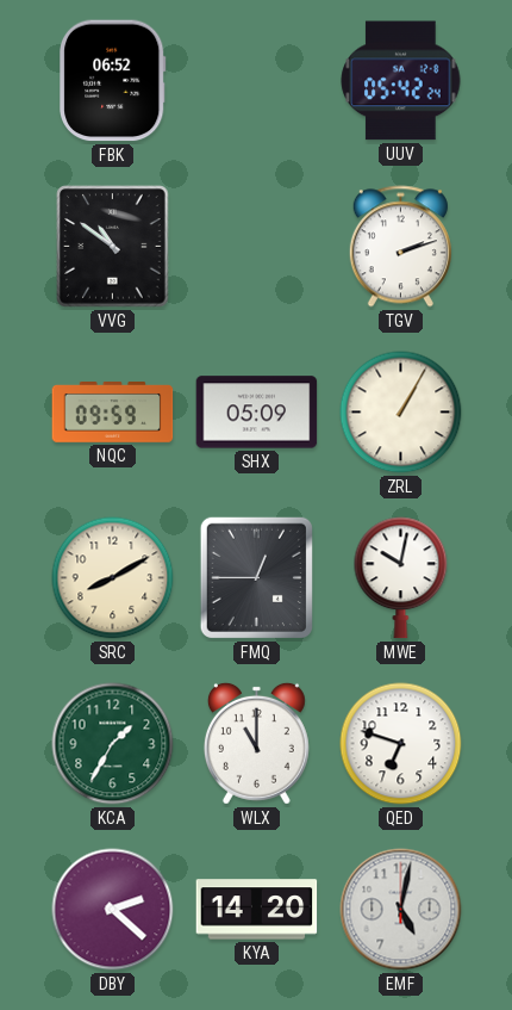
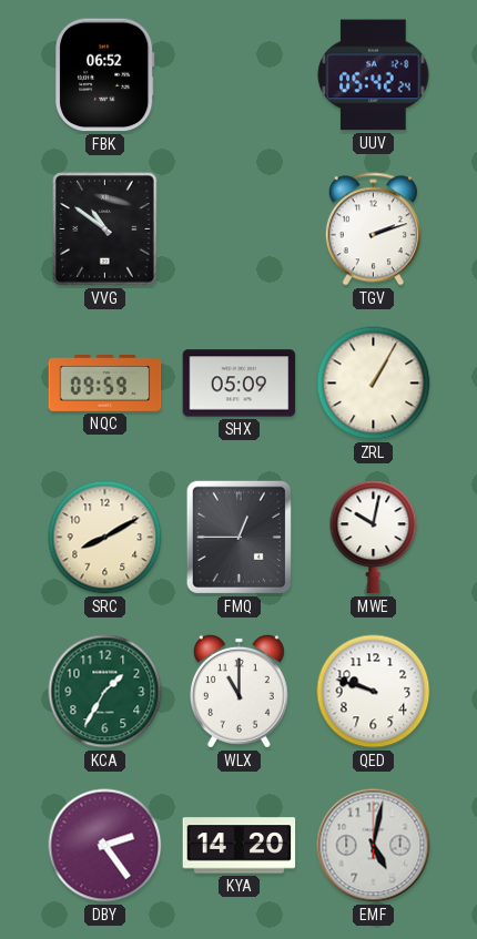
QED: 6:48 -> 9:48
DBY: 2:22 -> 2:24
